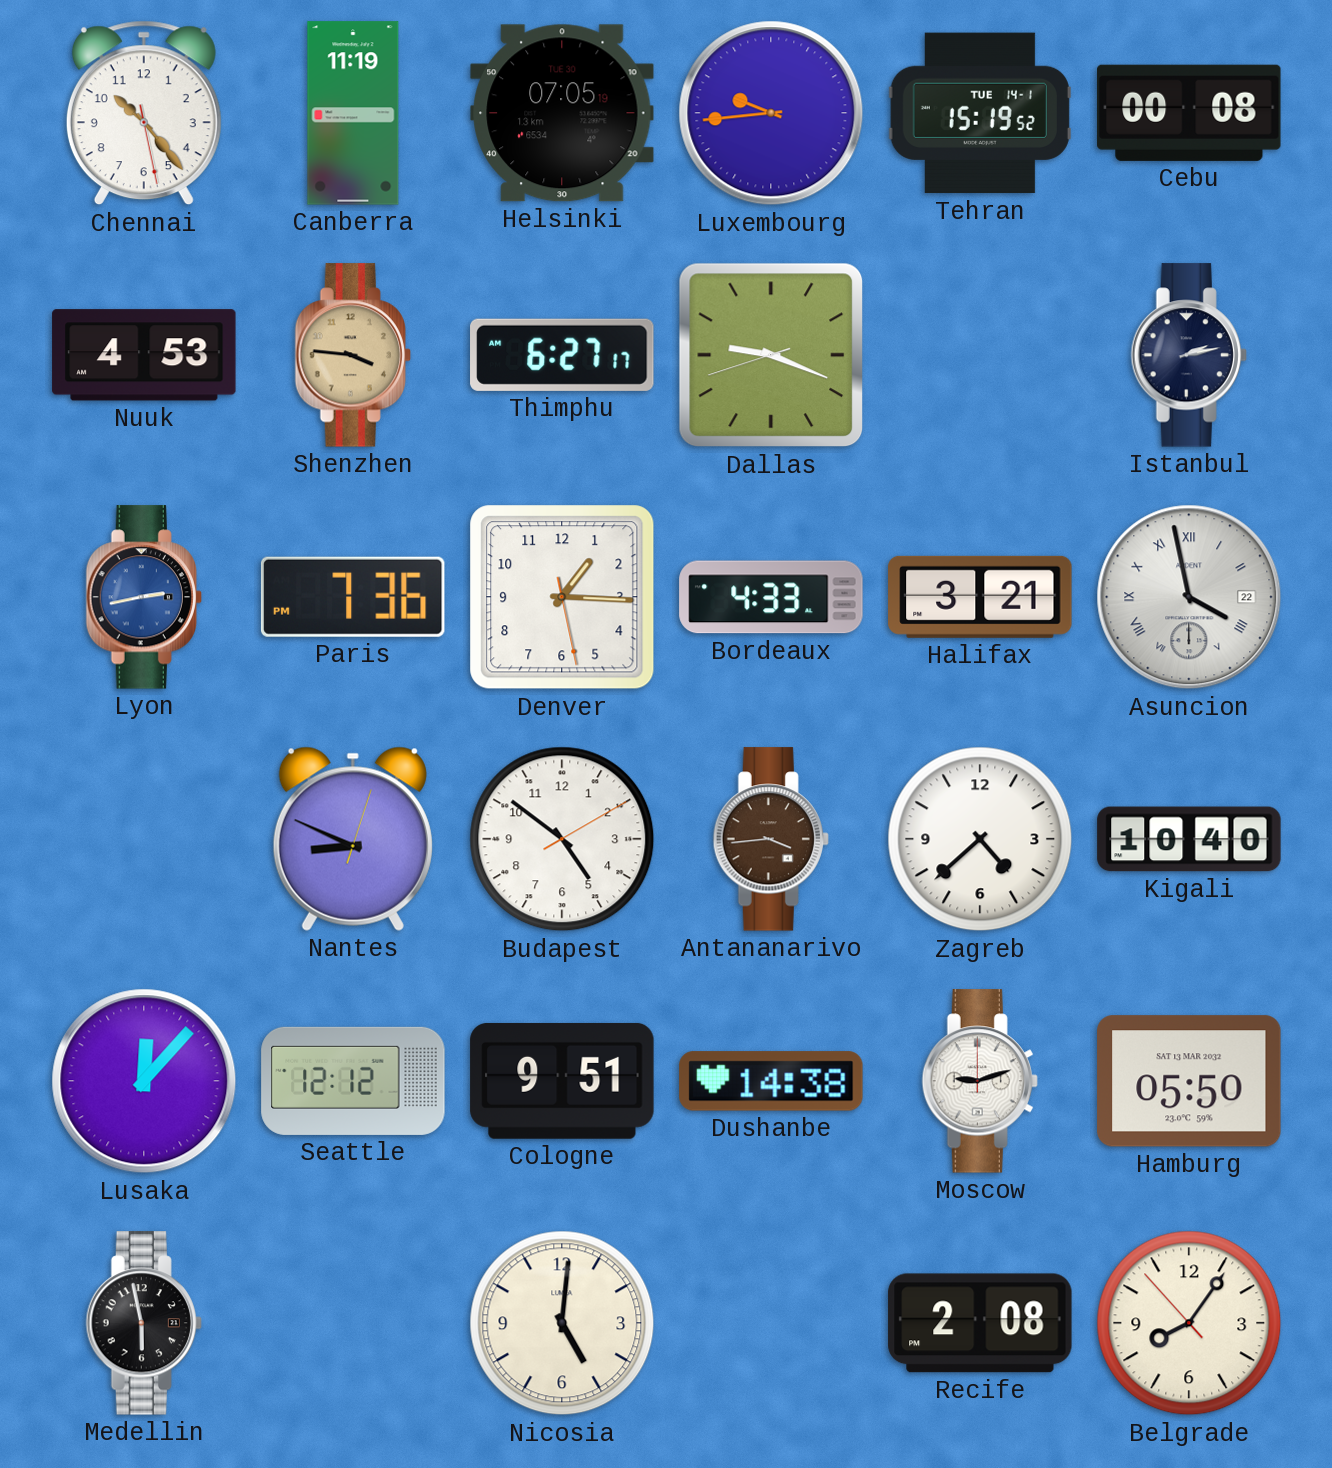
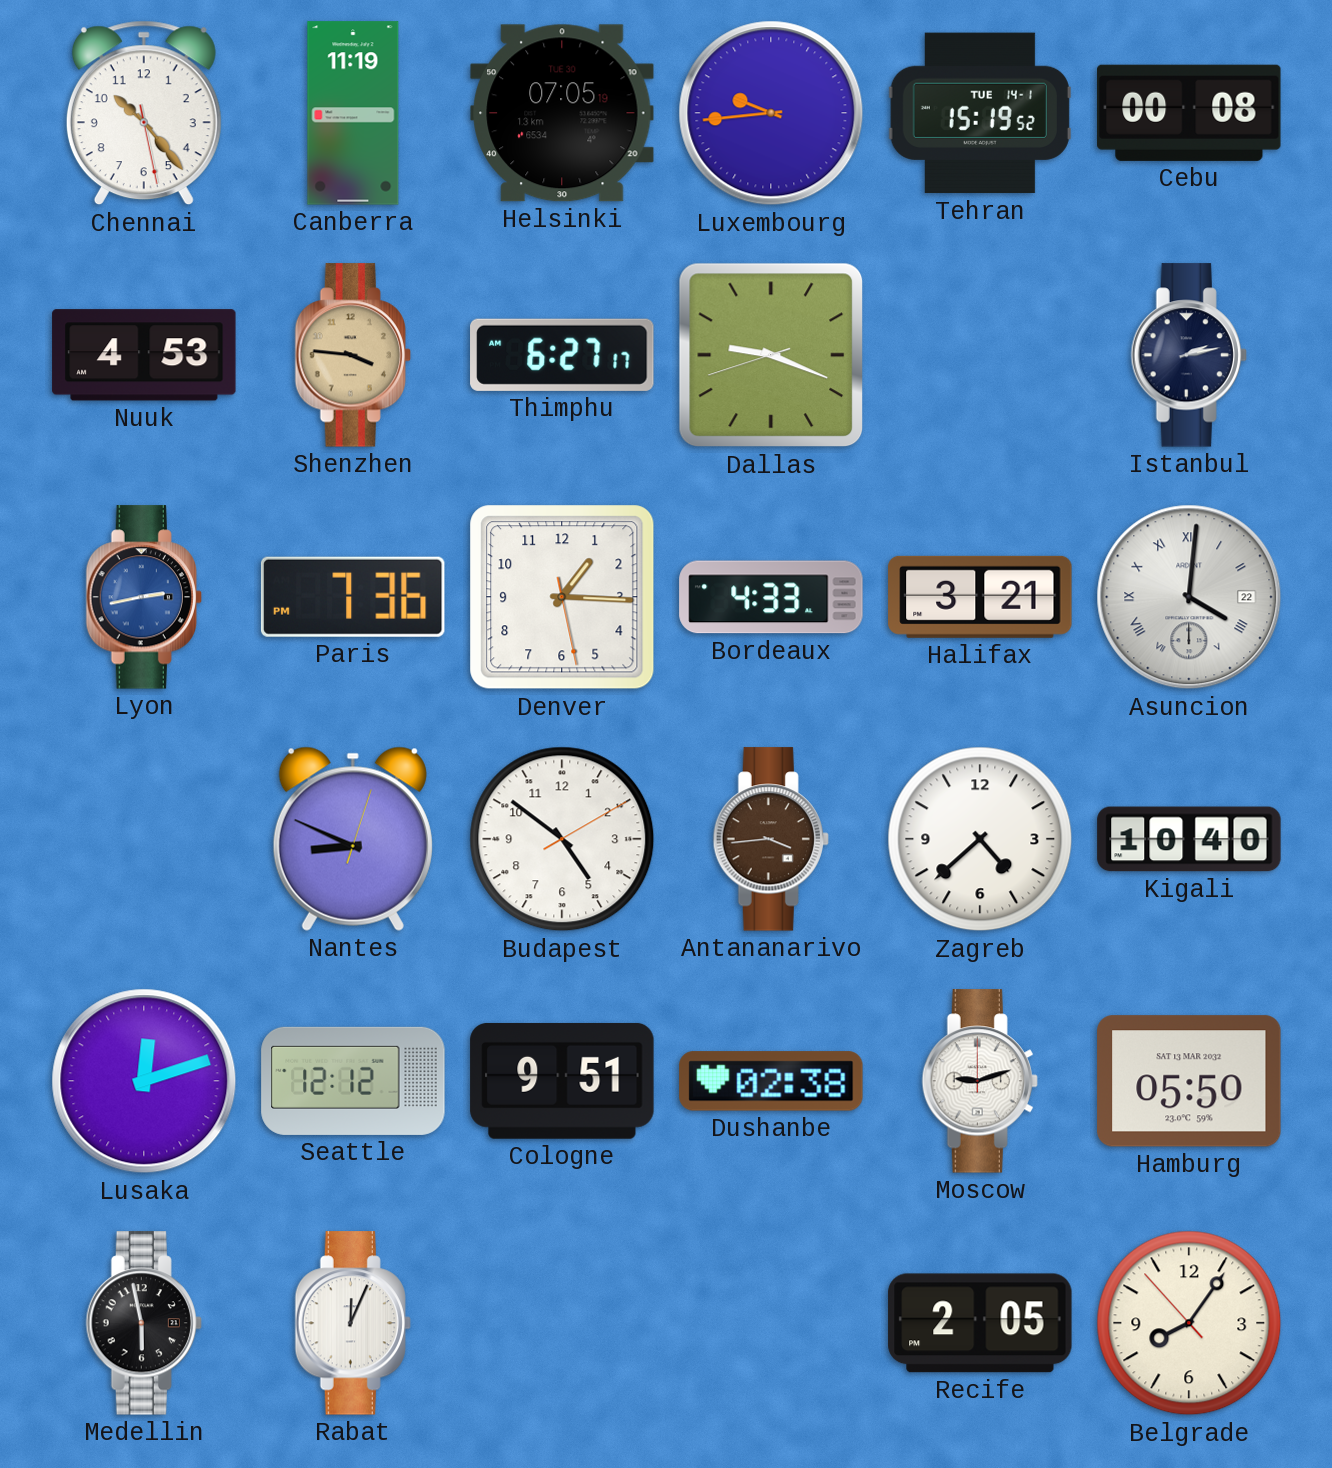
Asuncion: 3:58 -> 4:01
Lusaka: 12:07 -> 12:12
Dushanbe: 14:38 -> 02:38
Rabat: none -> 12:04
Nicosia: 5:01 -> none
Recife: 2:08 -> 2:05
